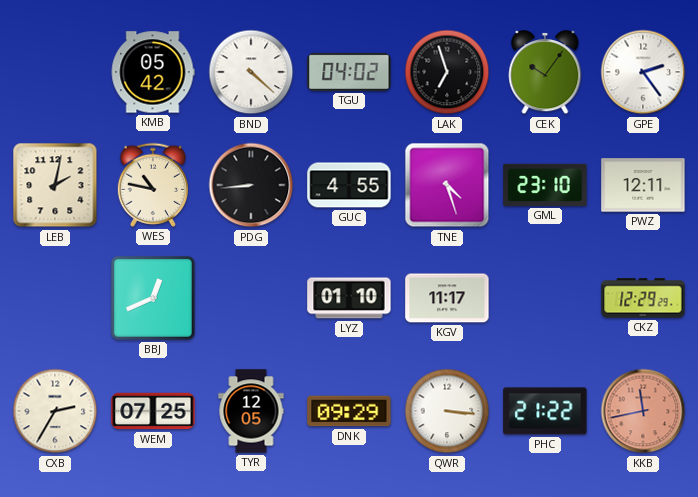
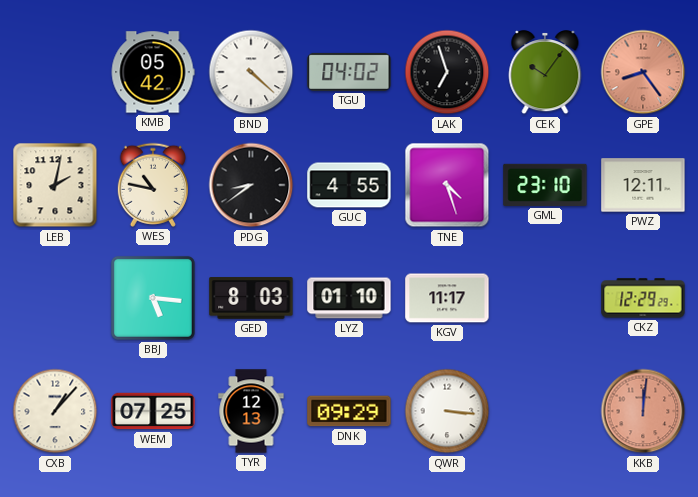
GPE: 2:24 -> 8:24
GPE dial: white -> salmon
PDG: 8:44 -> 8:39
BBJ: 12:41 -> 5:16
GED: none -> 8:03
CXB: 2:35 -> 1:07
TYR: 12:05 -> 12:13
PHC: 21:22 -> none
KKB: 11:43 -> 12:01
